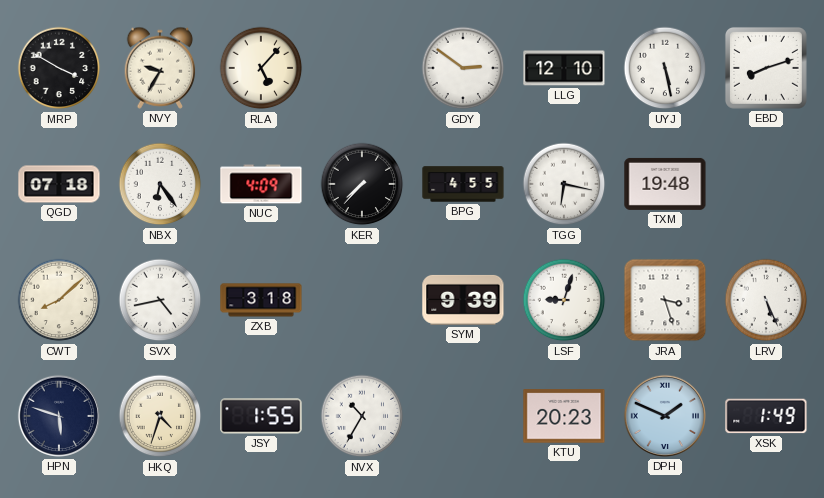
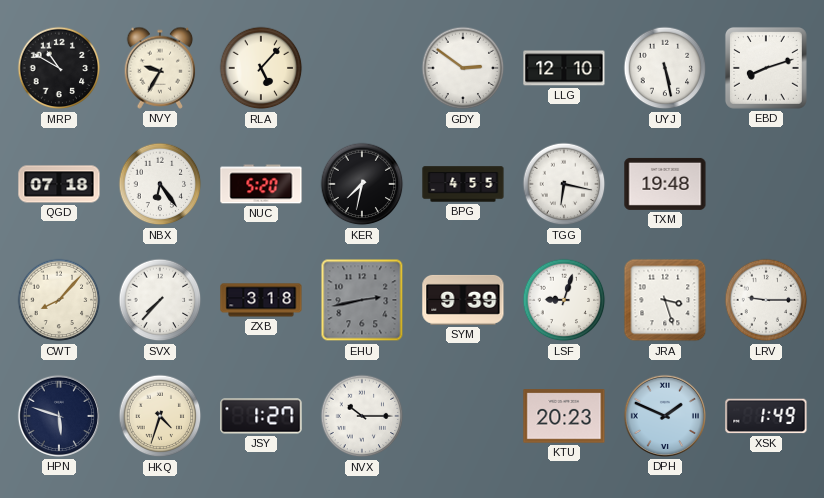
MRP: 3:50 -> 10:50
NUC: 4:09 -> 5:20
KER: 7:37 -> 7:32
CWT: 8:08 -> 8:07
SVX: 4:43 -> 7:37
EHU: none -> 2:43
LRV: 5:26 -> 9:15
JSY: 1:55 -> 1:27
NVX: 10:35 -> 10:15
